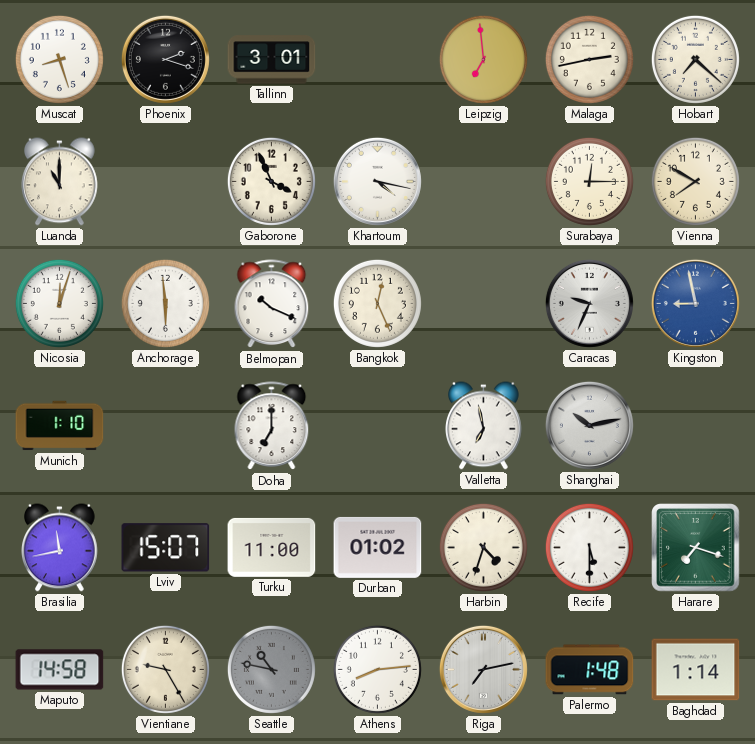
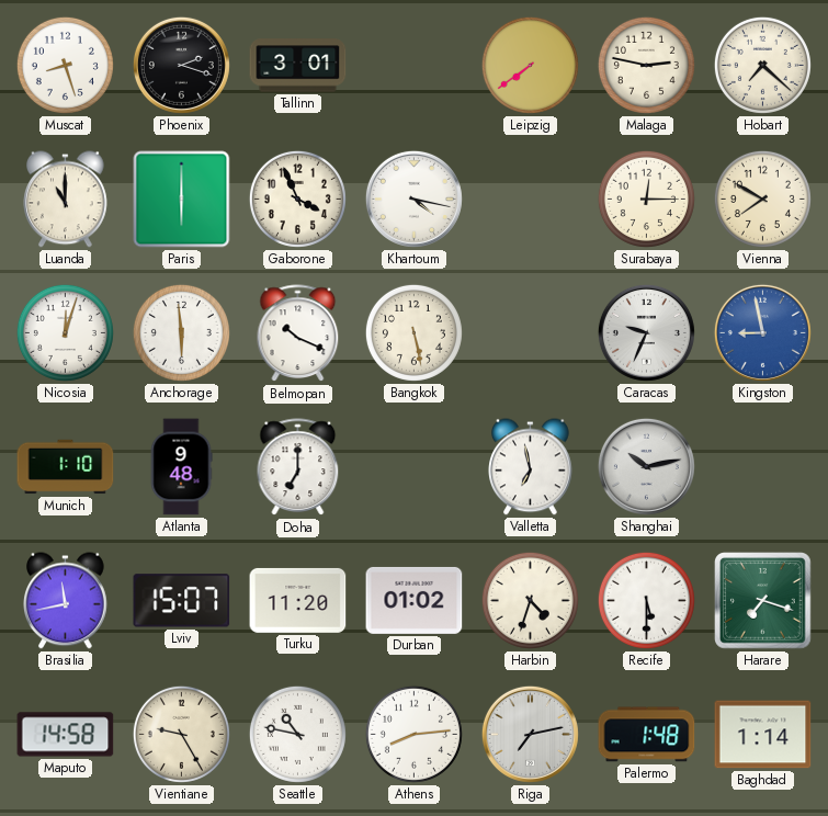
Leipzig: 6:59 -> 7:39
Malaga: 2:43 -> 2:47
Paris: none -> 6:00
Bangkok: 12:26 -> 5:28
Atlanta: none -> 9:48
Turku: 11:00 -> 11:20
Seattle dial: grey -> white
